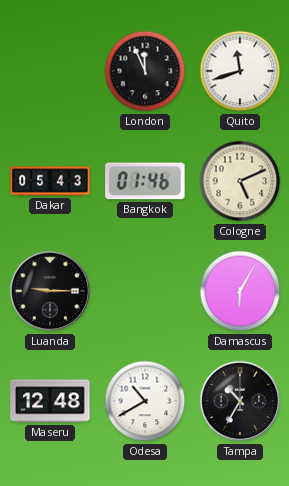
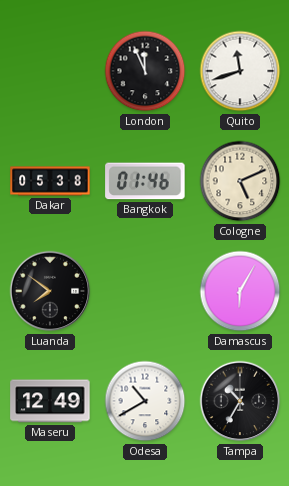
Dakar: 05:43 -> 05:38
Luanda: 9:15 -> 7:51
Maseru: 12:48 -> 12:49
